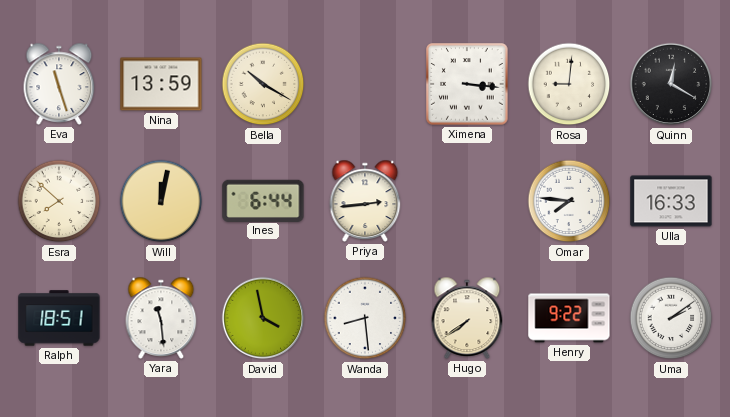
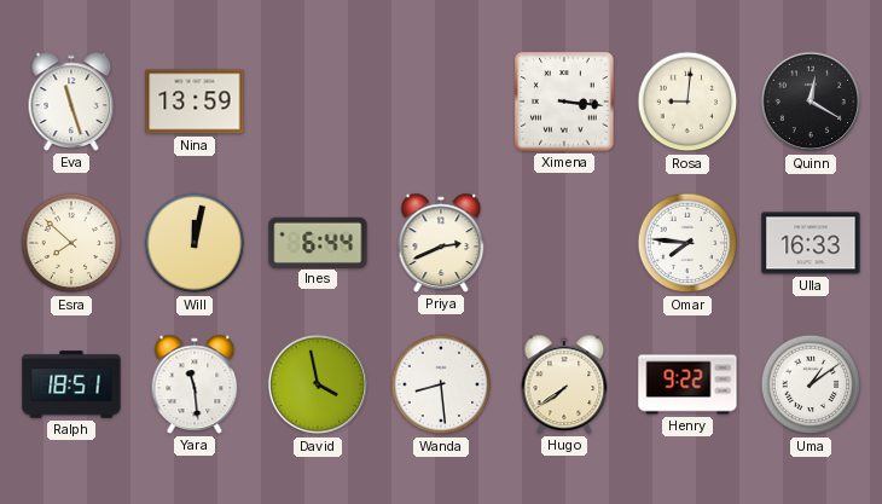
Bella: 10:20 -> none
Priya: 2:44 -> 2:41
Uma: 2:09 -> 1:09
